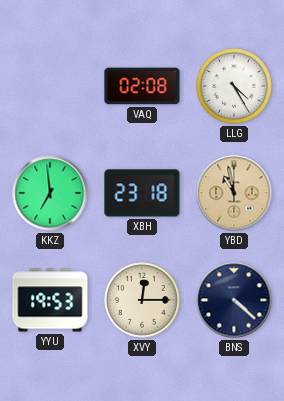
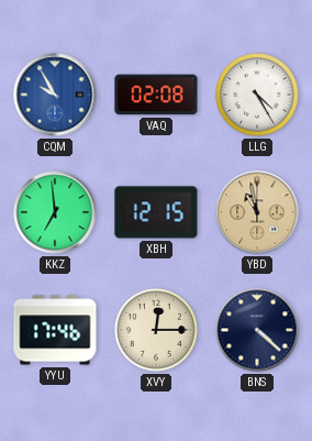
CQM: none -> 9:55
XBH: 23:18 -> 12:15
YYU: 19:53 -> 17:46
